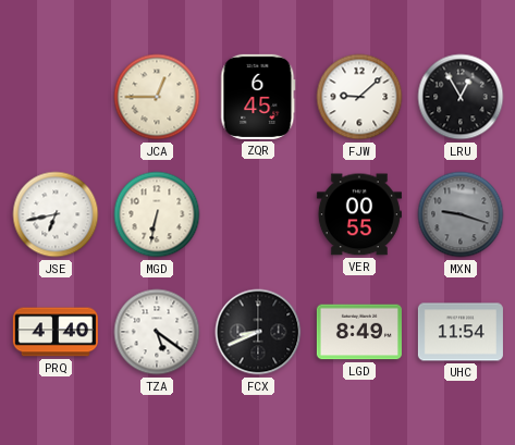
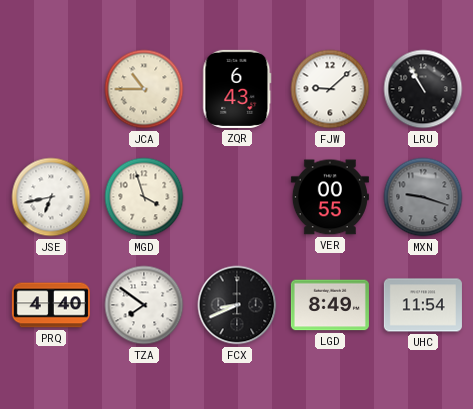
JCA: 12:45 -> 10:45
ZQR: 6:45 -> 6:43
LRU: 12:55 -> 10:55
MGD: 6:32 -> 3:57
TZA: 5:21 -> 7:51
